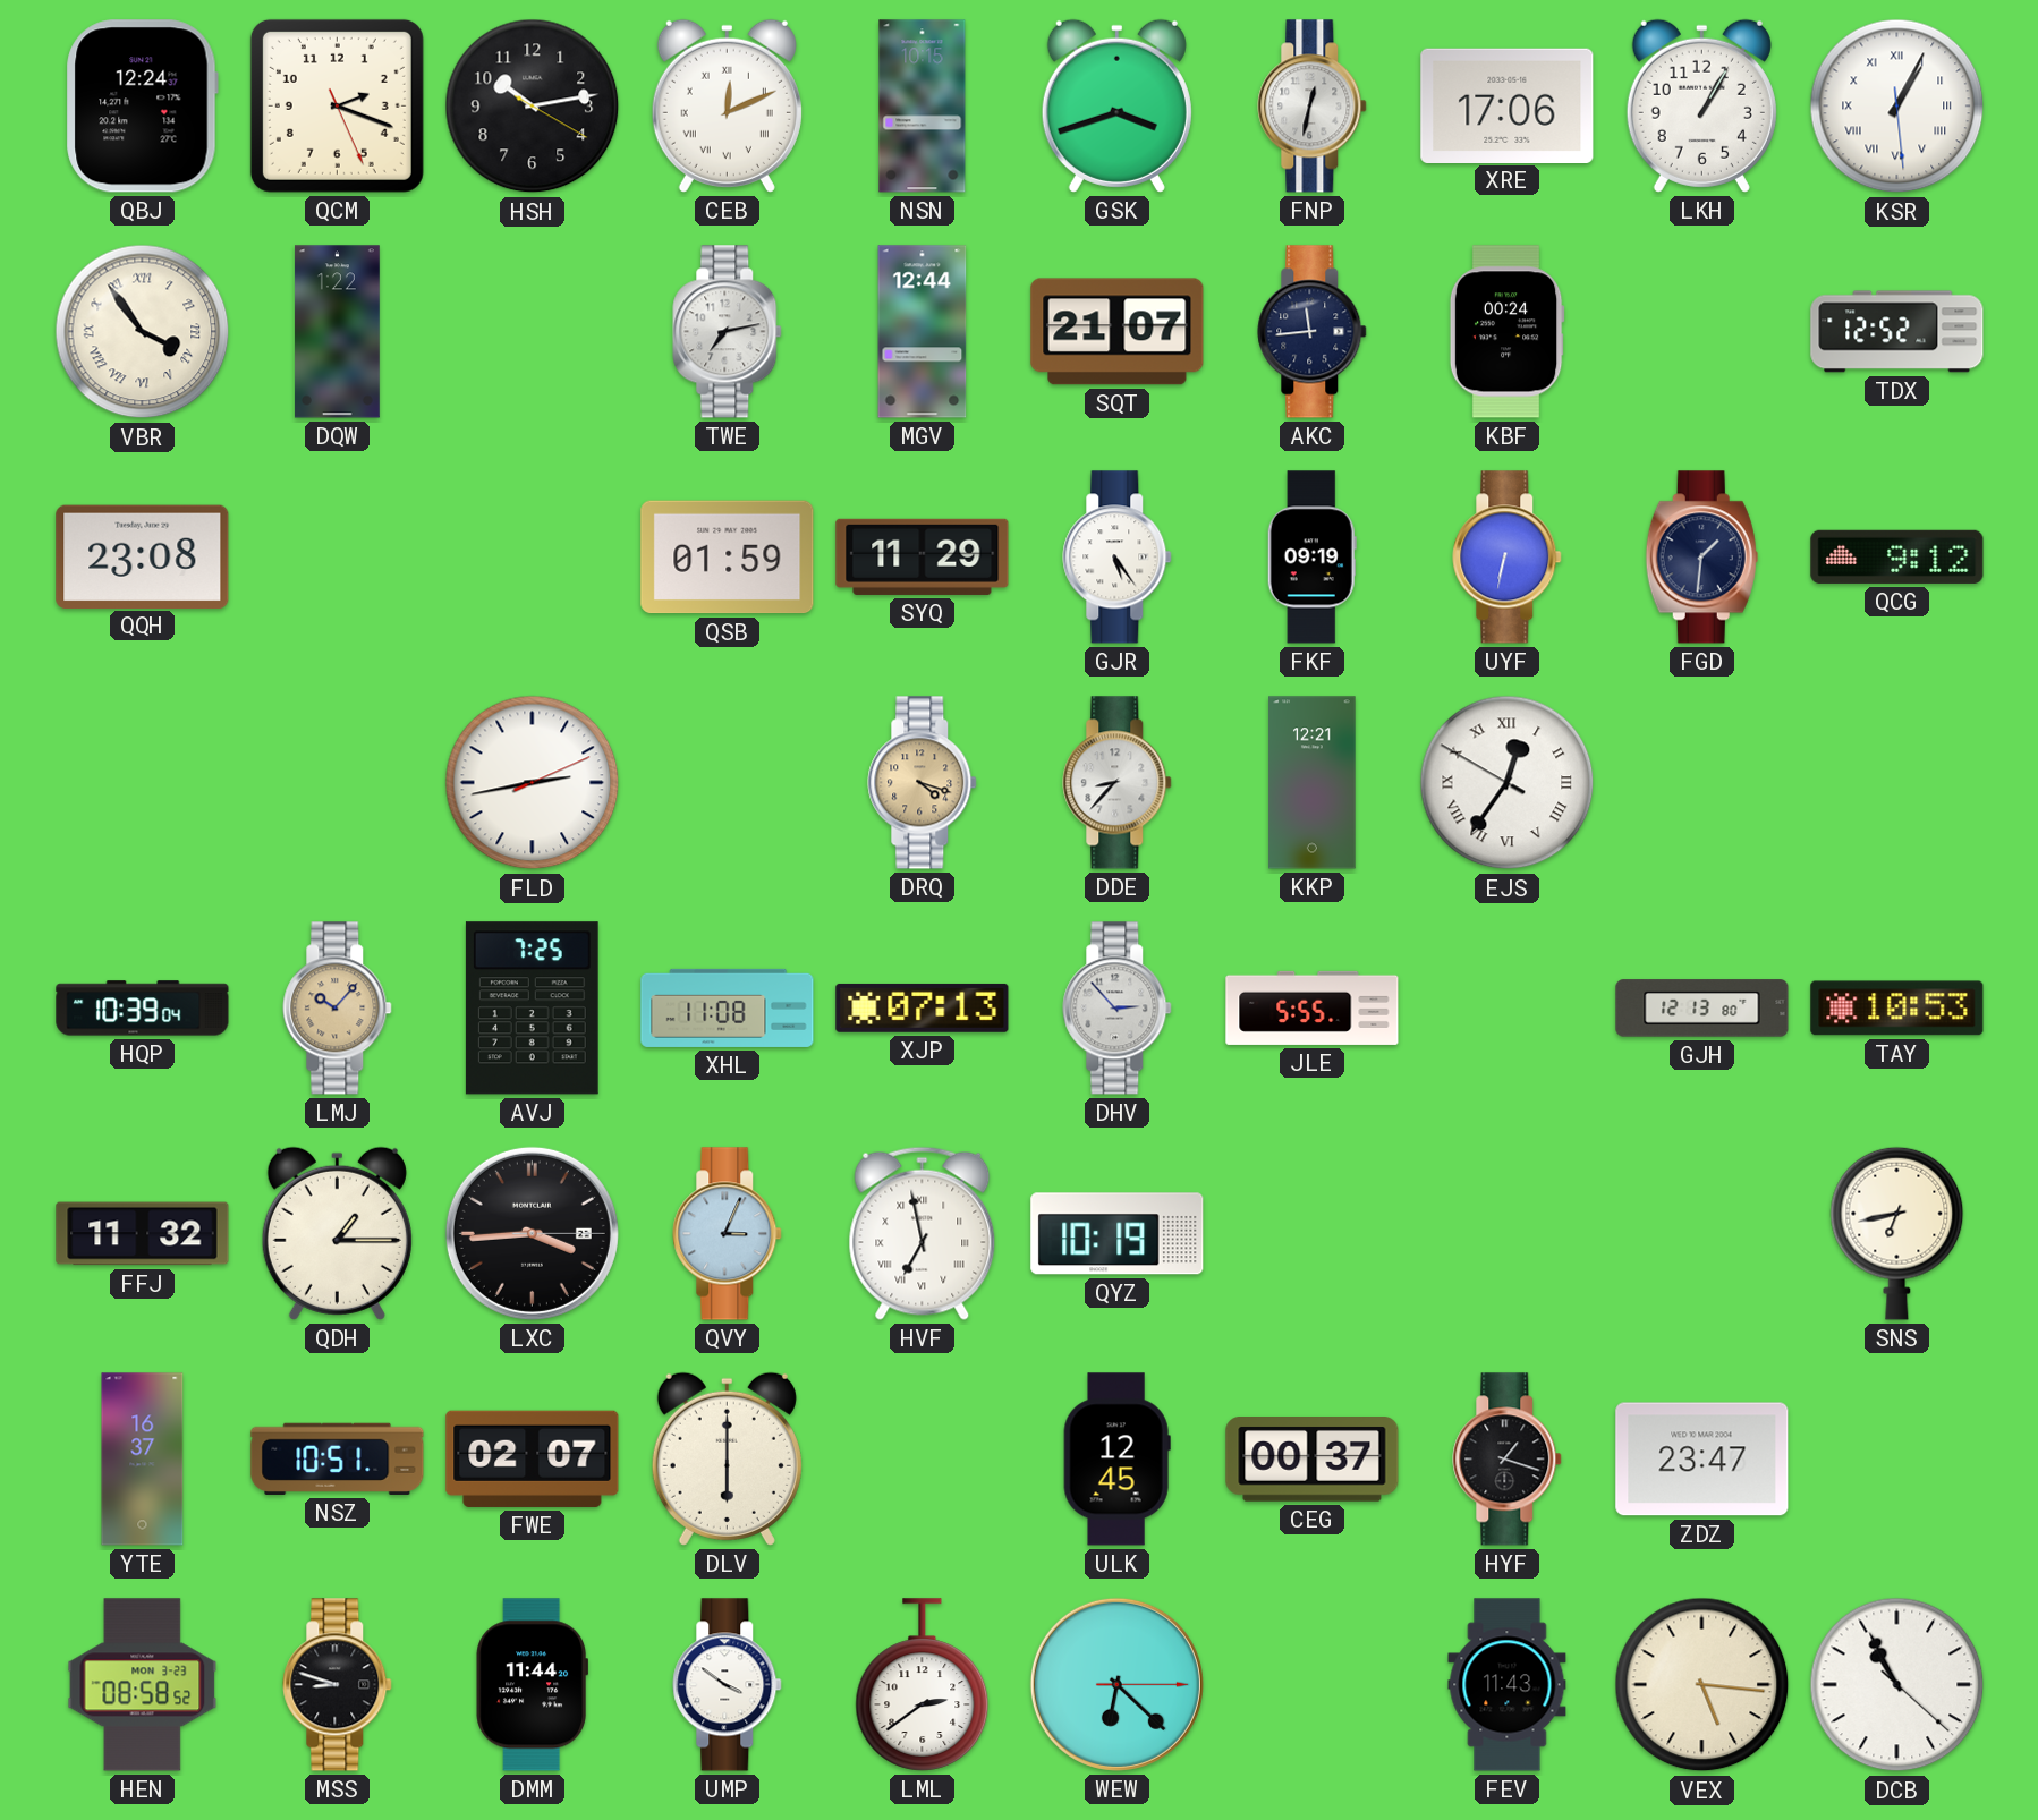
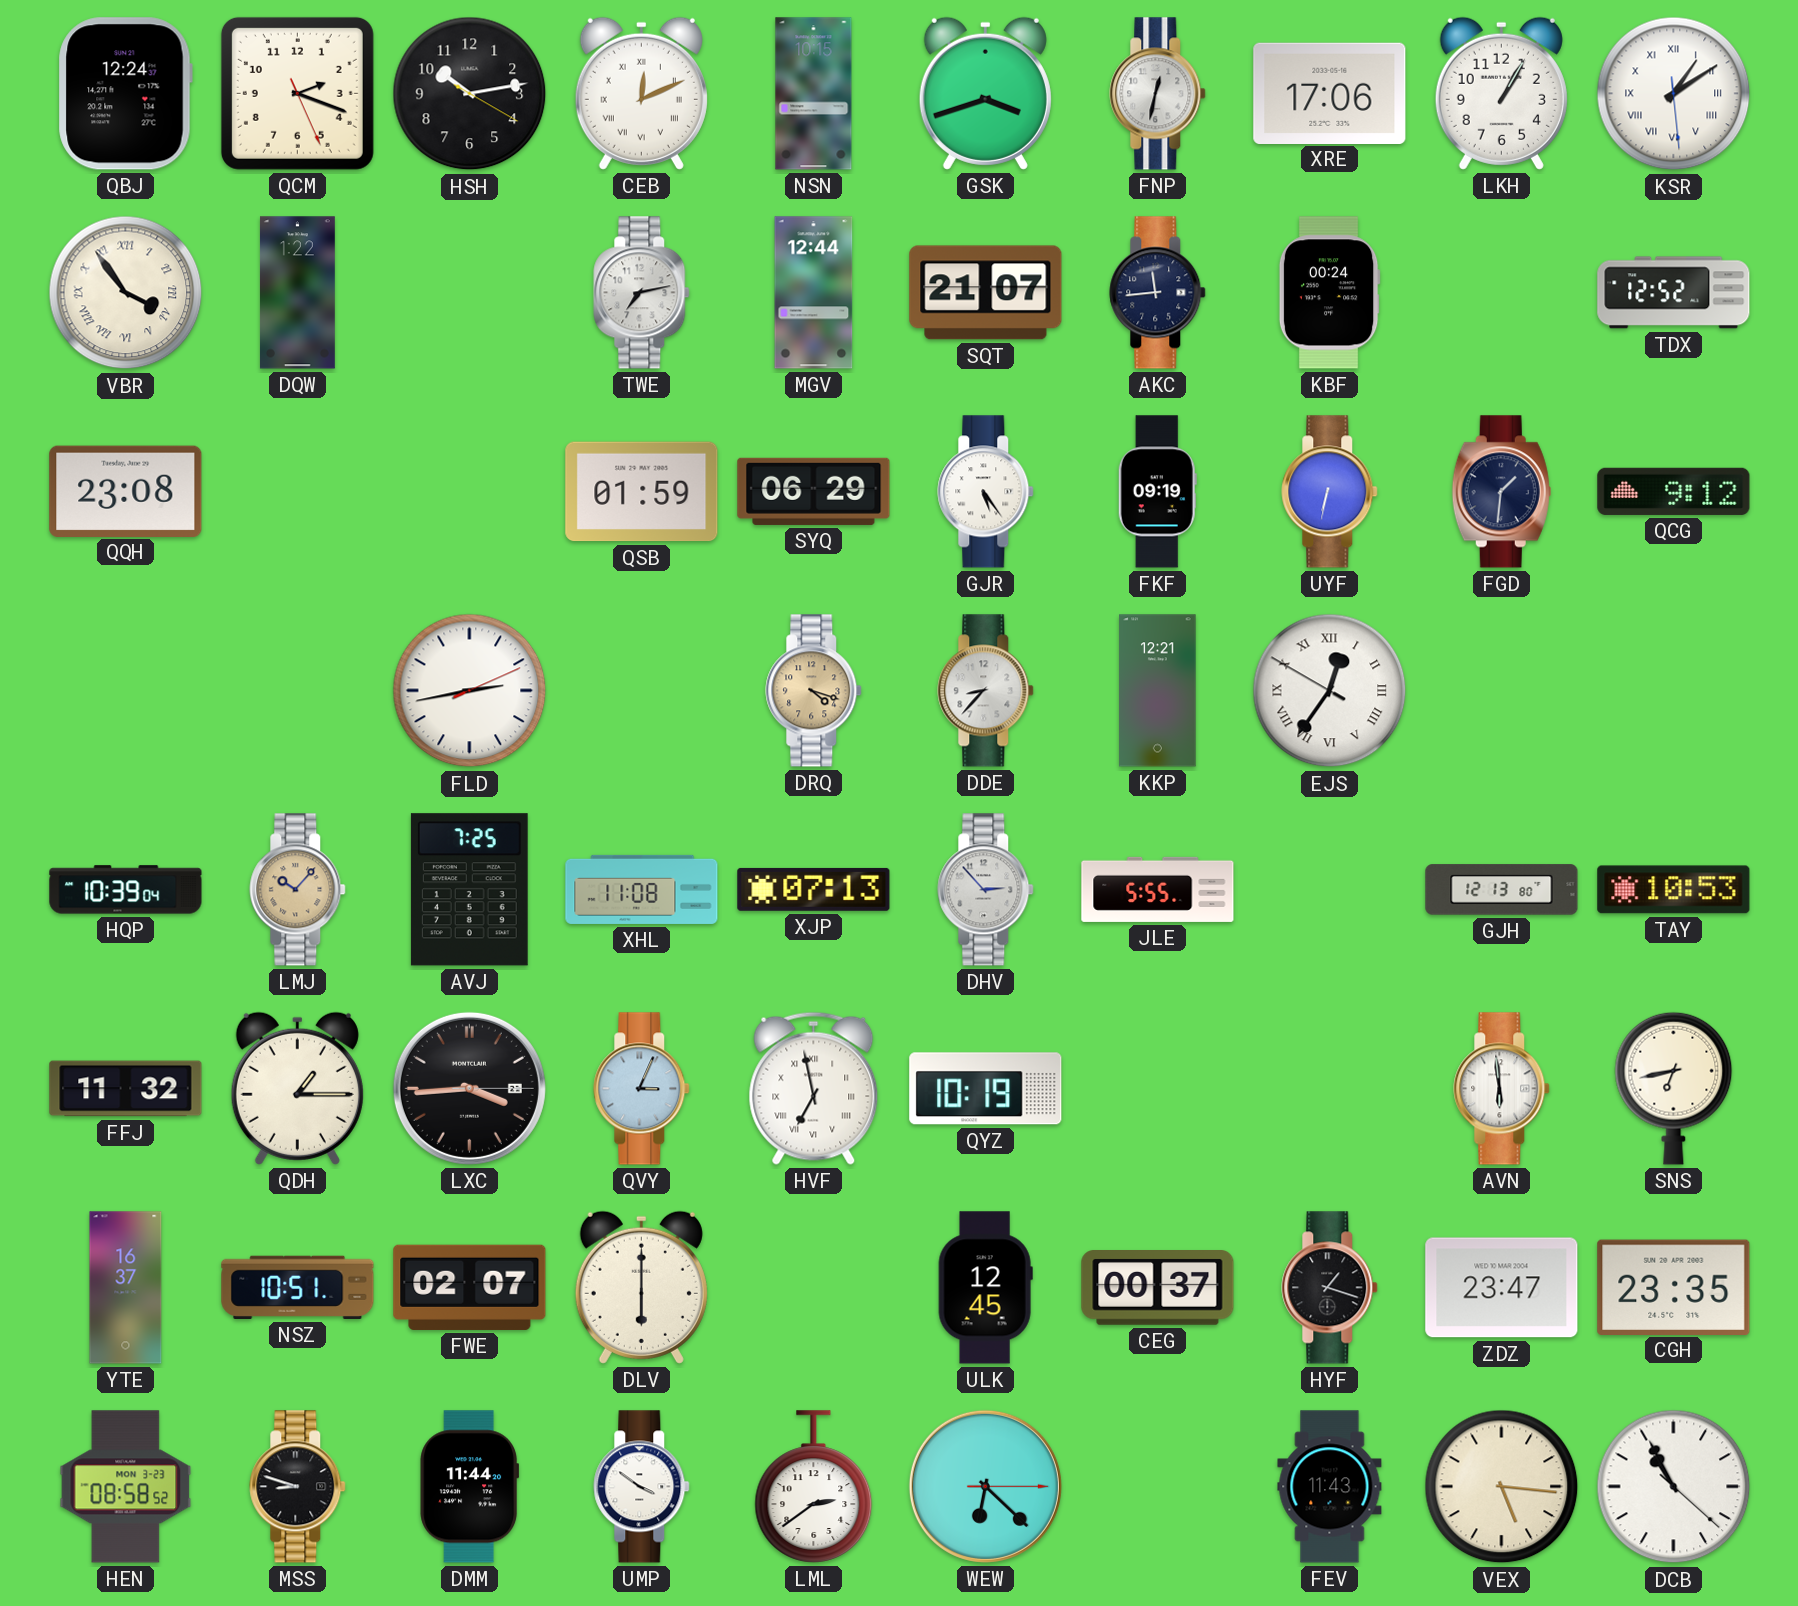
KSR: 1:04 -> 1:09
SYQ: 11:29 -> 06:29
AVN: none -> 5:59
CGH: none -> 23:35
